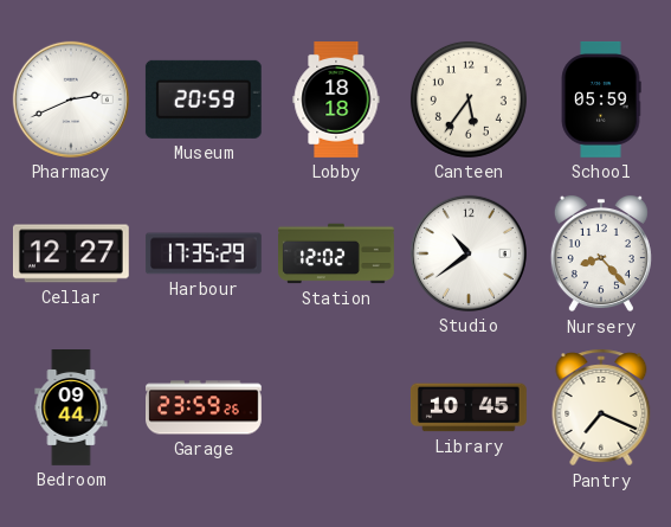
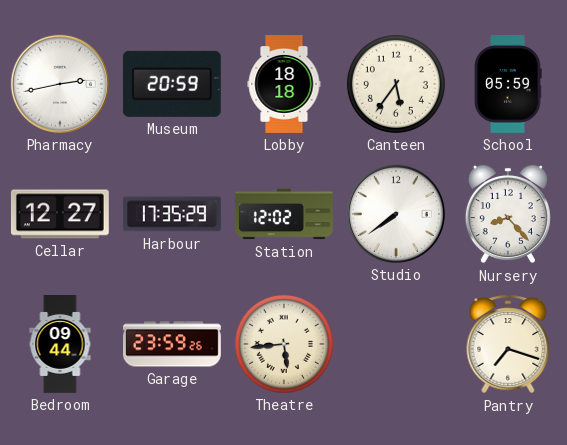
Pharmacy: 2:41 -> 2:43
Studio: 10:39 -> 7:39
Theatre: none -> 5:44
Library: 10:45 -> none
Pantry: 7:19 -> 7:18
